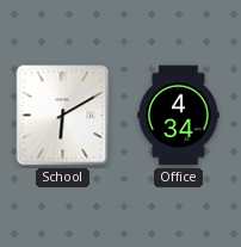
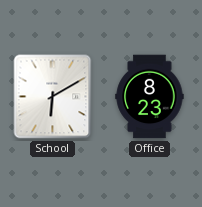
Office: 4:34 -> 8:23
